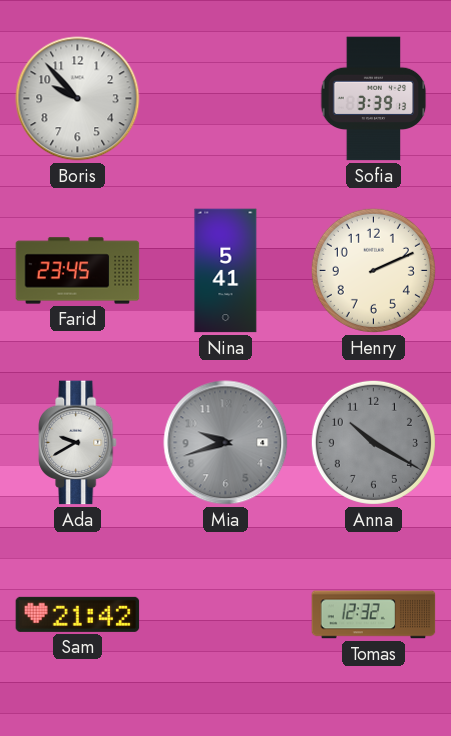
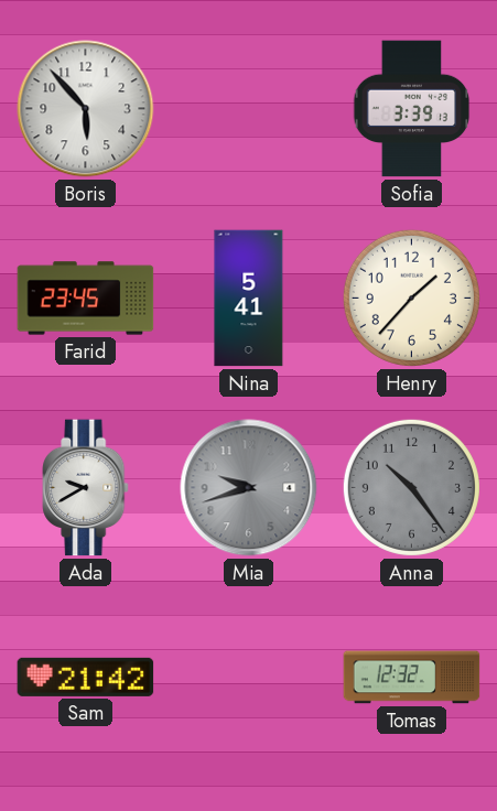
Boris: 9:53 -> 5:53
Henry: 2:11 -> 1:37
Anna: 10:20 -> 10:24
